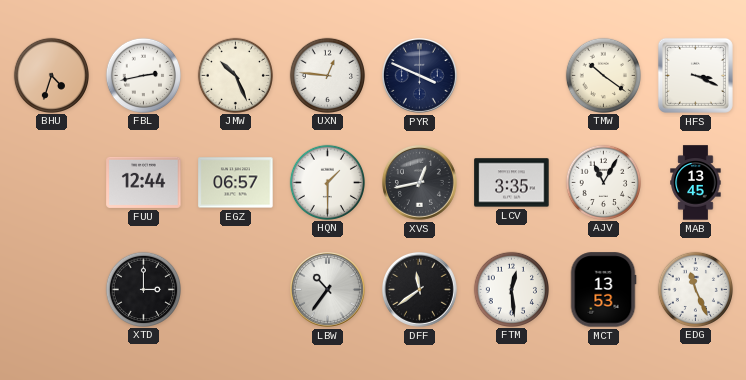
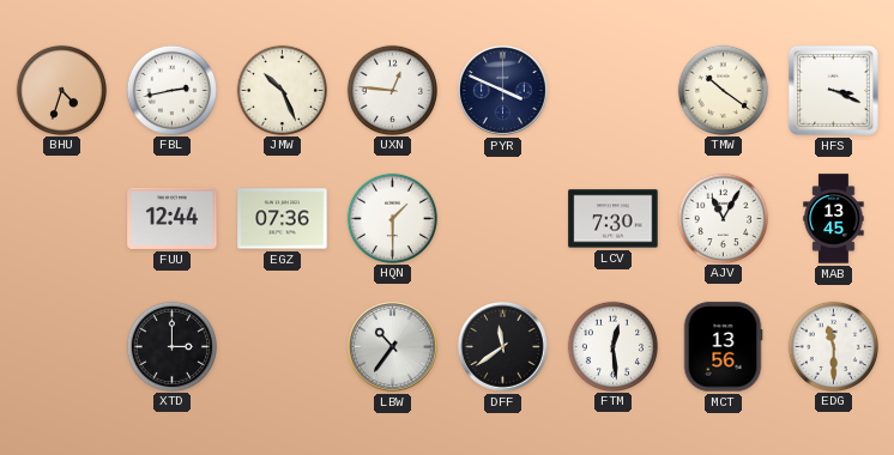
EGZ: 06:57 -> 07:36
XVS: 12:43 -> none
LCV: 3:35 -> 7:30
MCT: 13:53 -> 13:56
EDG: 11:26 -> 11:30
